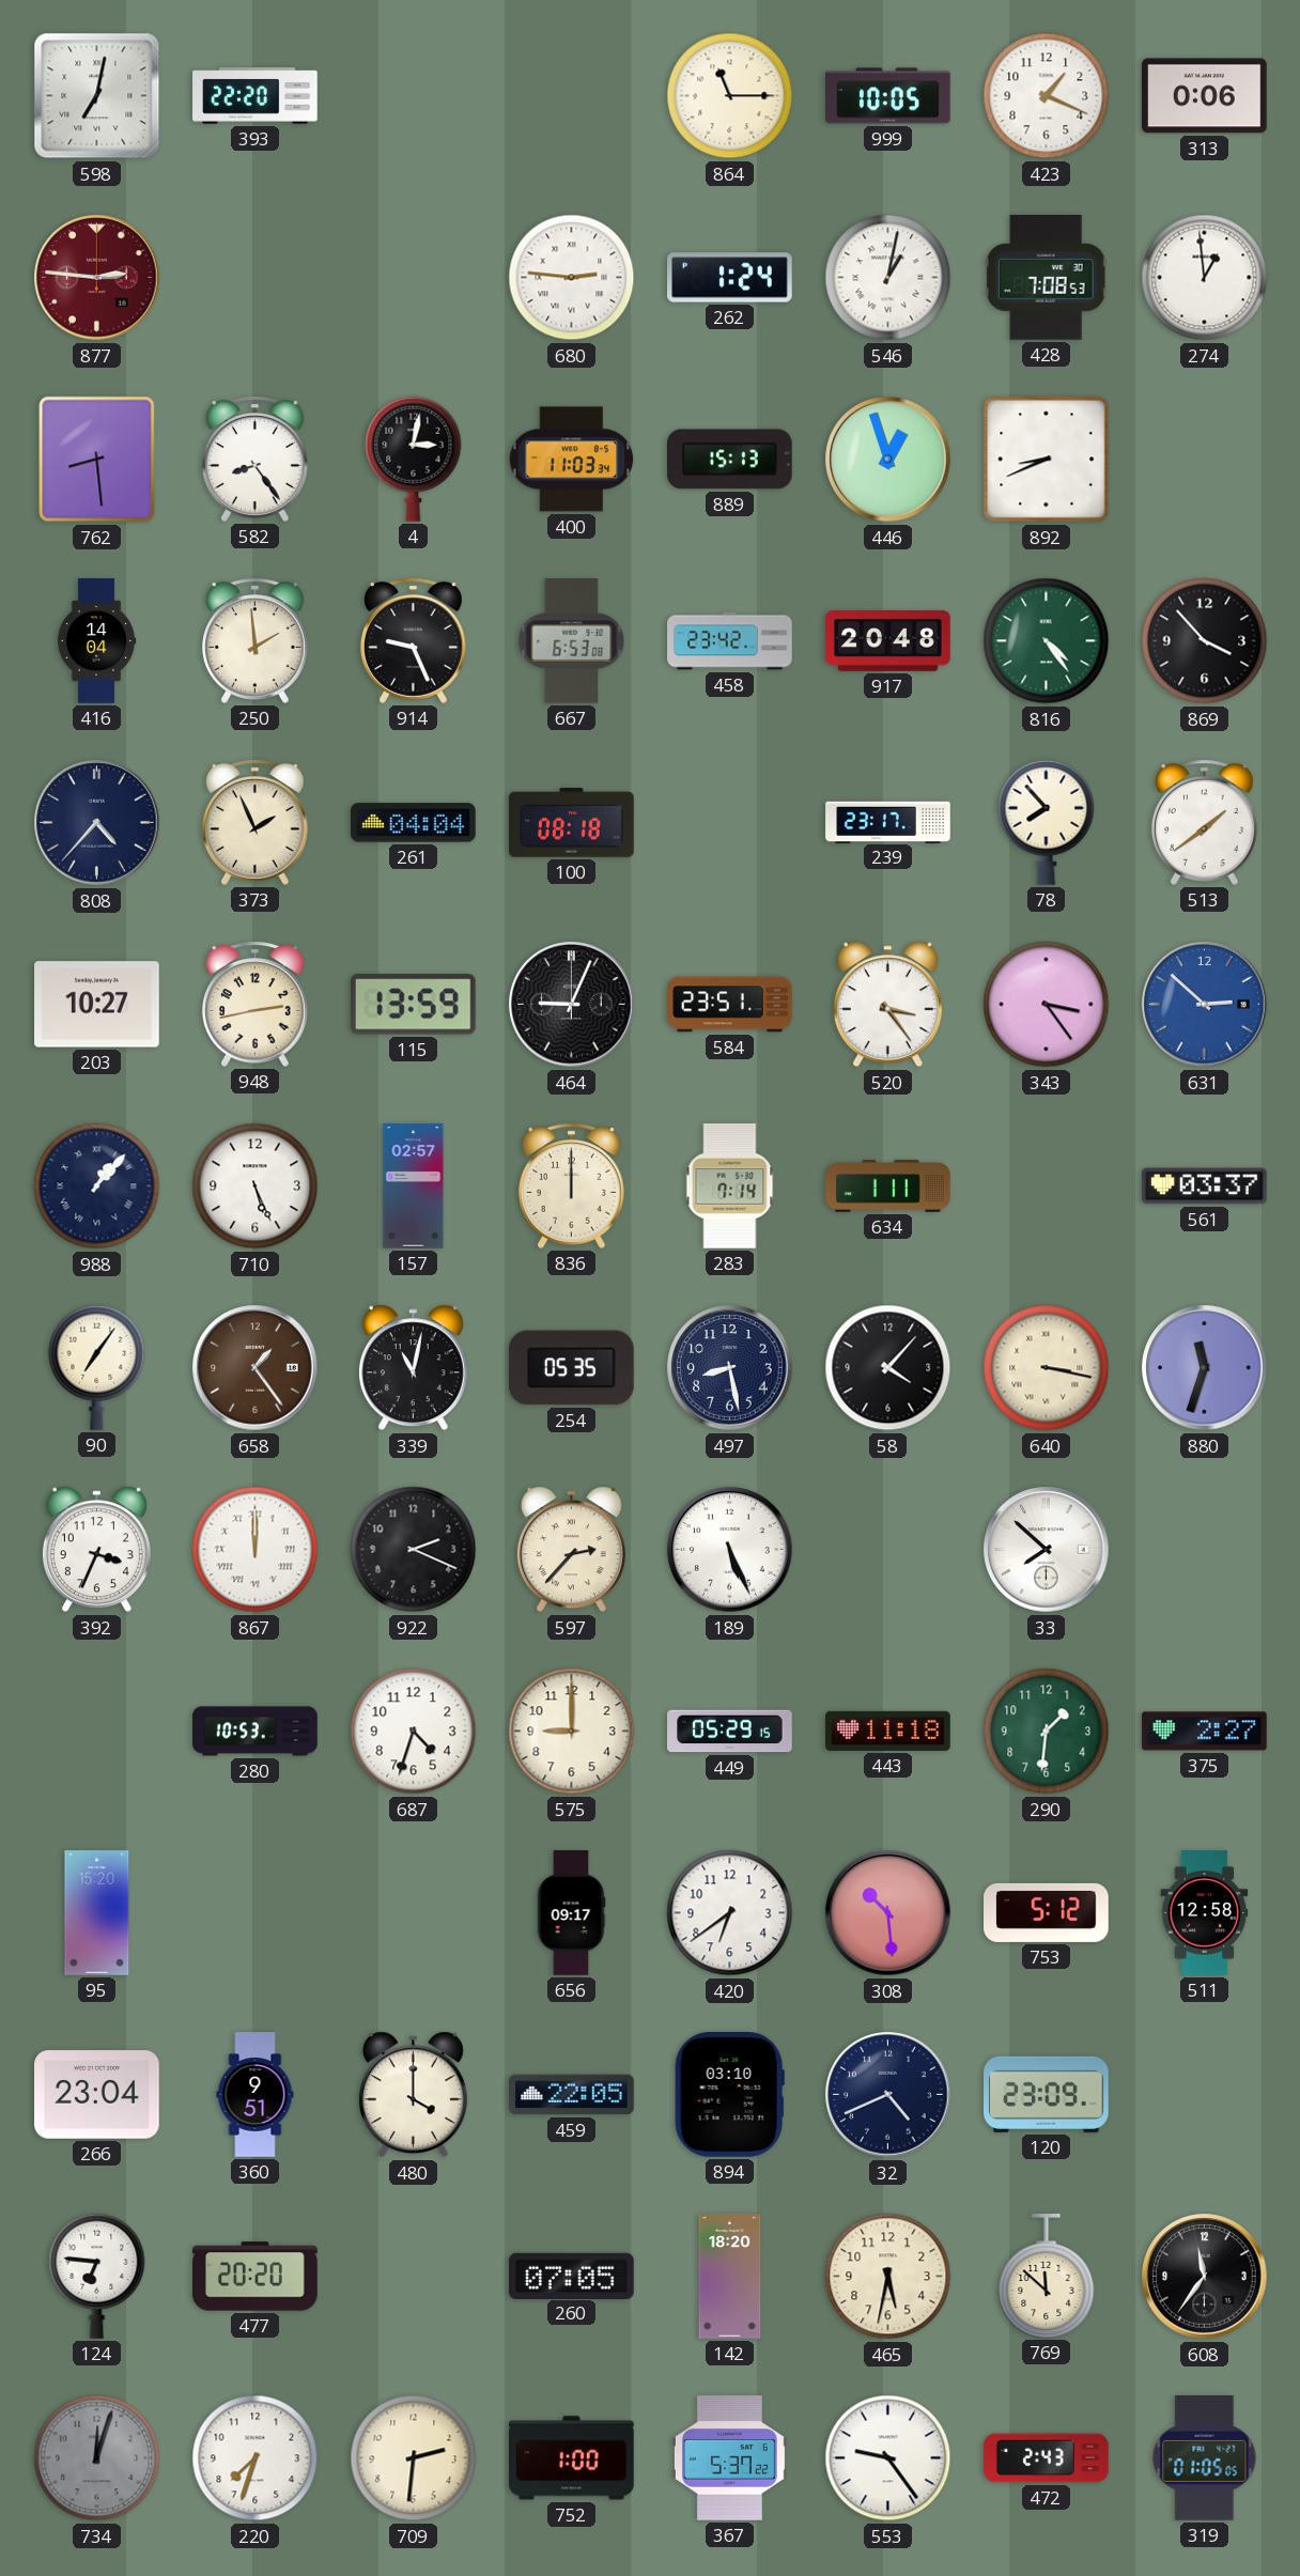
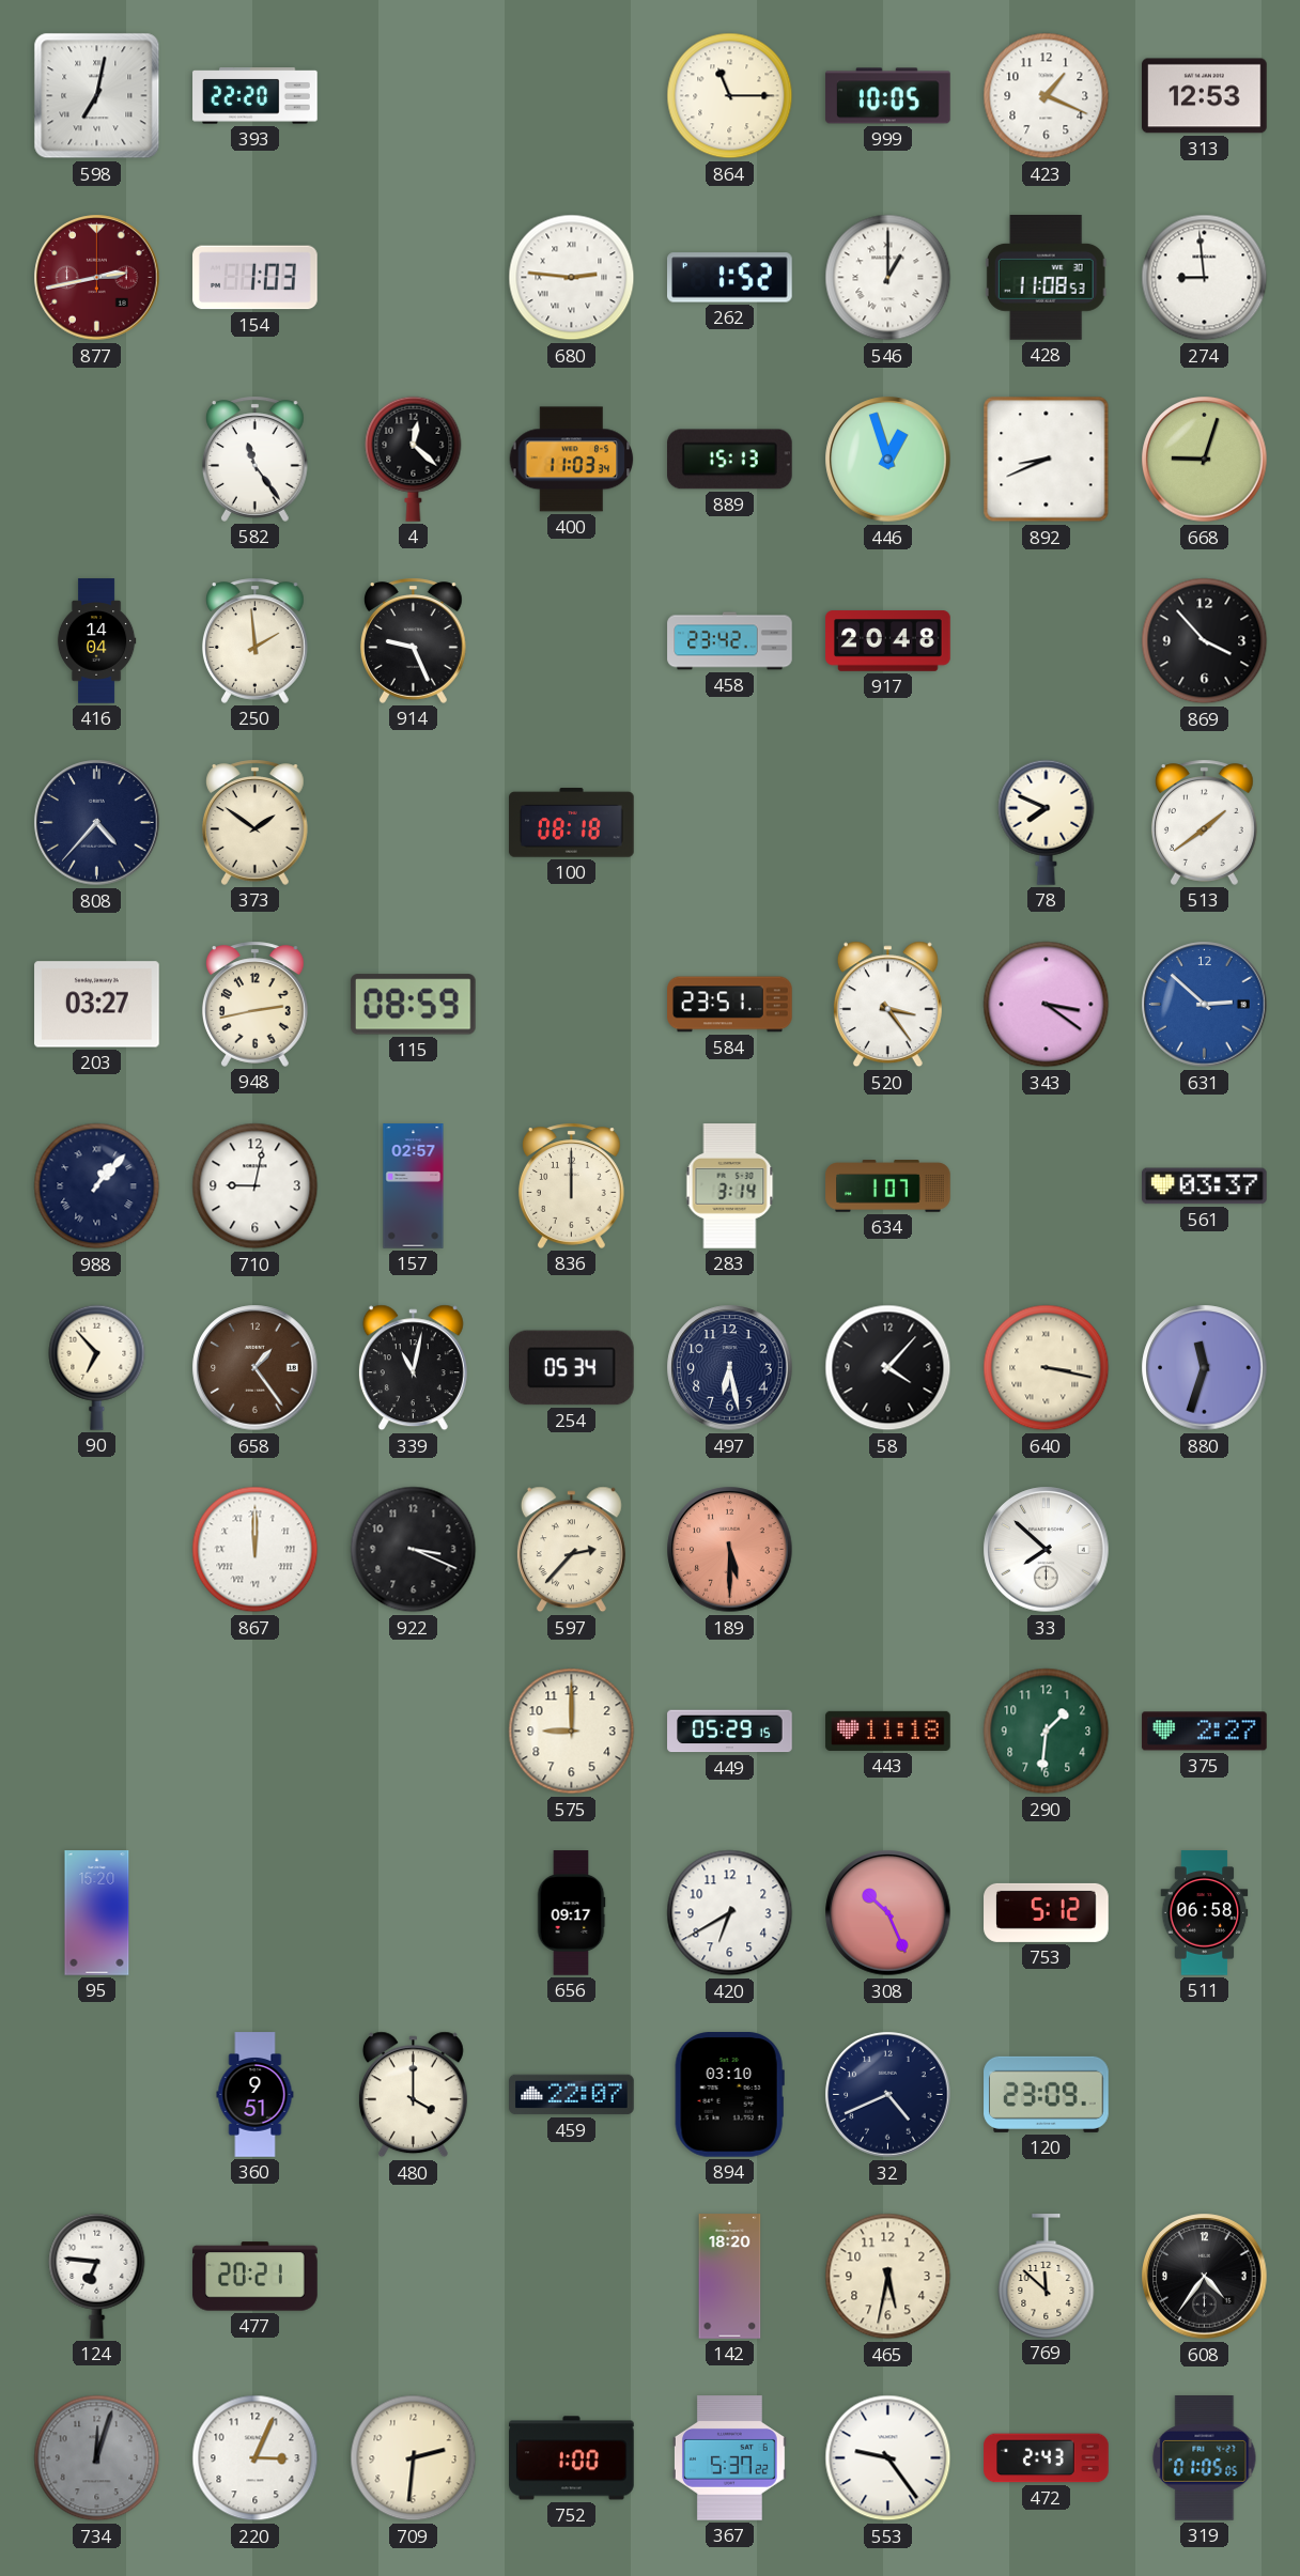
313: 0:06 -> 12:53
877: 2:46 -> 2:43
154: none -> 1:03
262: 1:24 -> 1:52
546: 1:02 -> 1:00
428: 7:08 -> 11:08
274: 12:59 -> 8:59
762: 8:29 -> none
582: 8:24 -> 11:24
4: 3:02 -> 12:22
668: none -> 9:03
667: 6:53 -> none
816: 4:24 -> none
373: 1:56 -> 1:51
261: 04:04 -> none
239: 23:17 -> none
78: 7:53 -> 7:49
203: 10:27 -> 03:27
115: 13:59 -> 08:59
464: 9:04 -> none
343: 3:24 -> 3:21
710: 5:26 -> 9:02
283: 7:14 -> 3:14
634: 1:11 -> 1:07
90: 7:06 -> 6:53
254: 05:35 -> 05:34
497: 8:28 -> 6:28
392: 3:34 -> none
922: 2:19 -> 3:19
189: 5:26 -> 5:30
189 dial: white -> salmon
280: 10:53 -> none
687: 4:33 -> none
420: 6:39 -> 6:40
308: 10:29 -> 10:26
511: 12:58 -> 06:58
266: 23:04 -> none
459: 22:05 -> 22:07
477: 20:20 -> 20:21
260: 07:05 -> none
608: 11:36 -> 4:36
220: 7:33 -> 3:04
